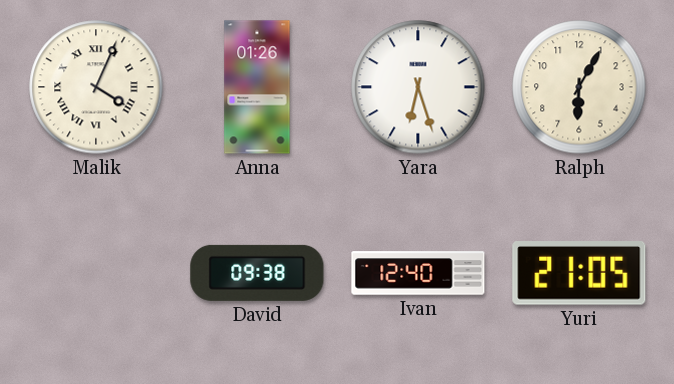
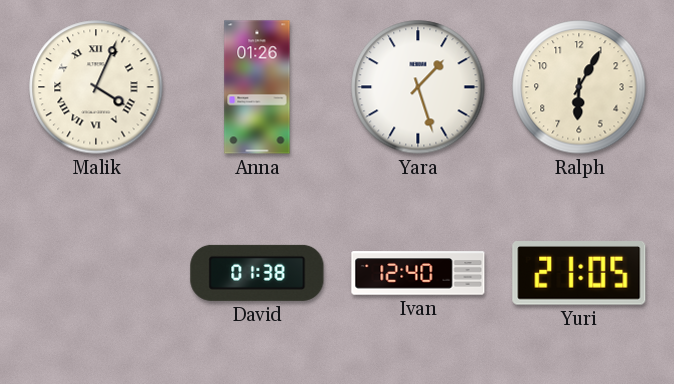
Yara: 6:27 -> 1:27
David: 09:38 -> 01:38
